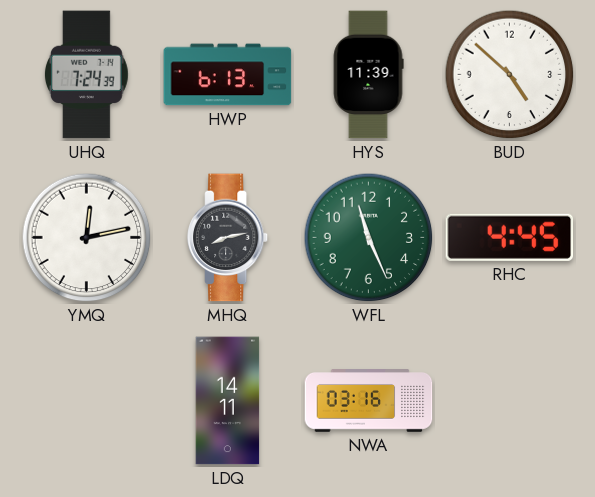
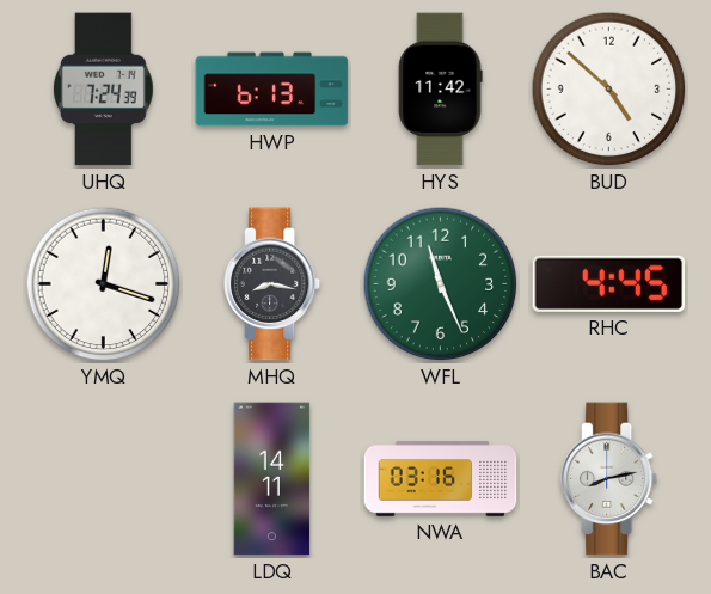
HYS: 11:39 -> 11:42
YMQ: 12:13 -> 12:18
MHQ: 8:13 -> 8:17
BAC: none -> 8:13
